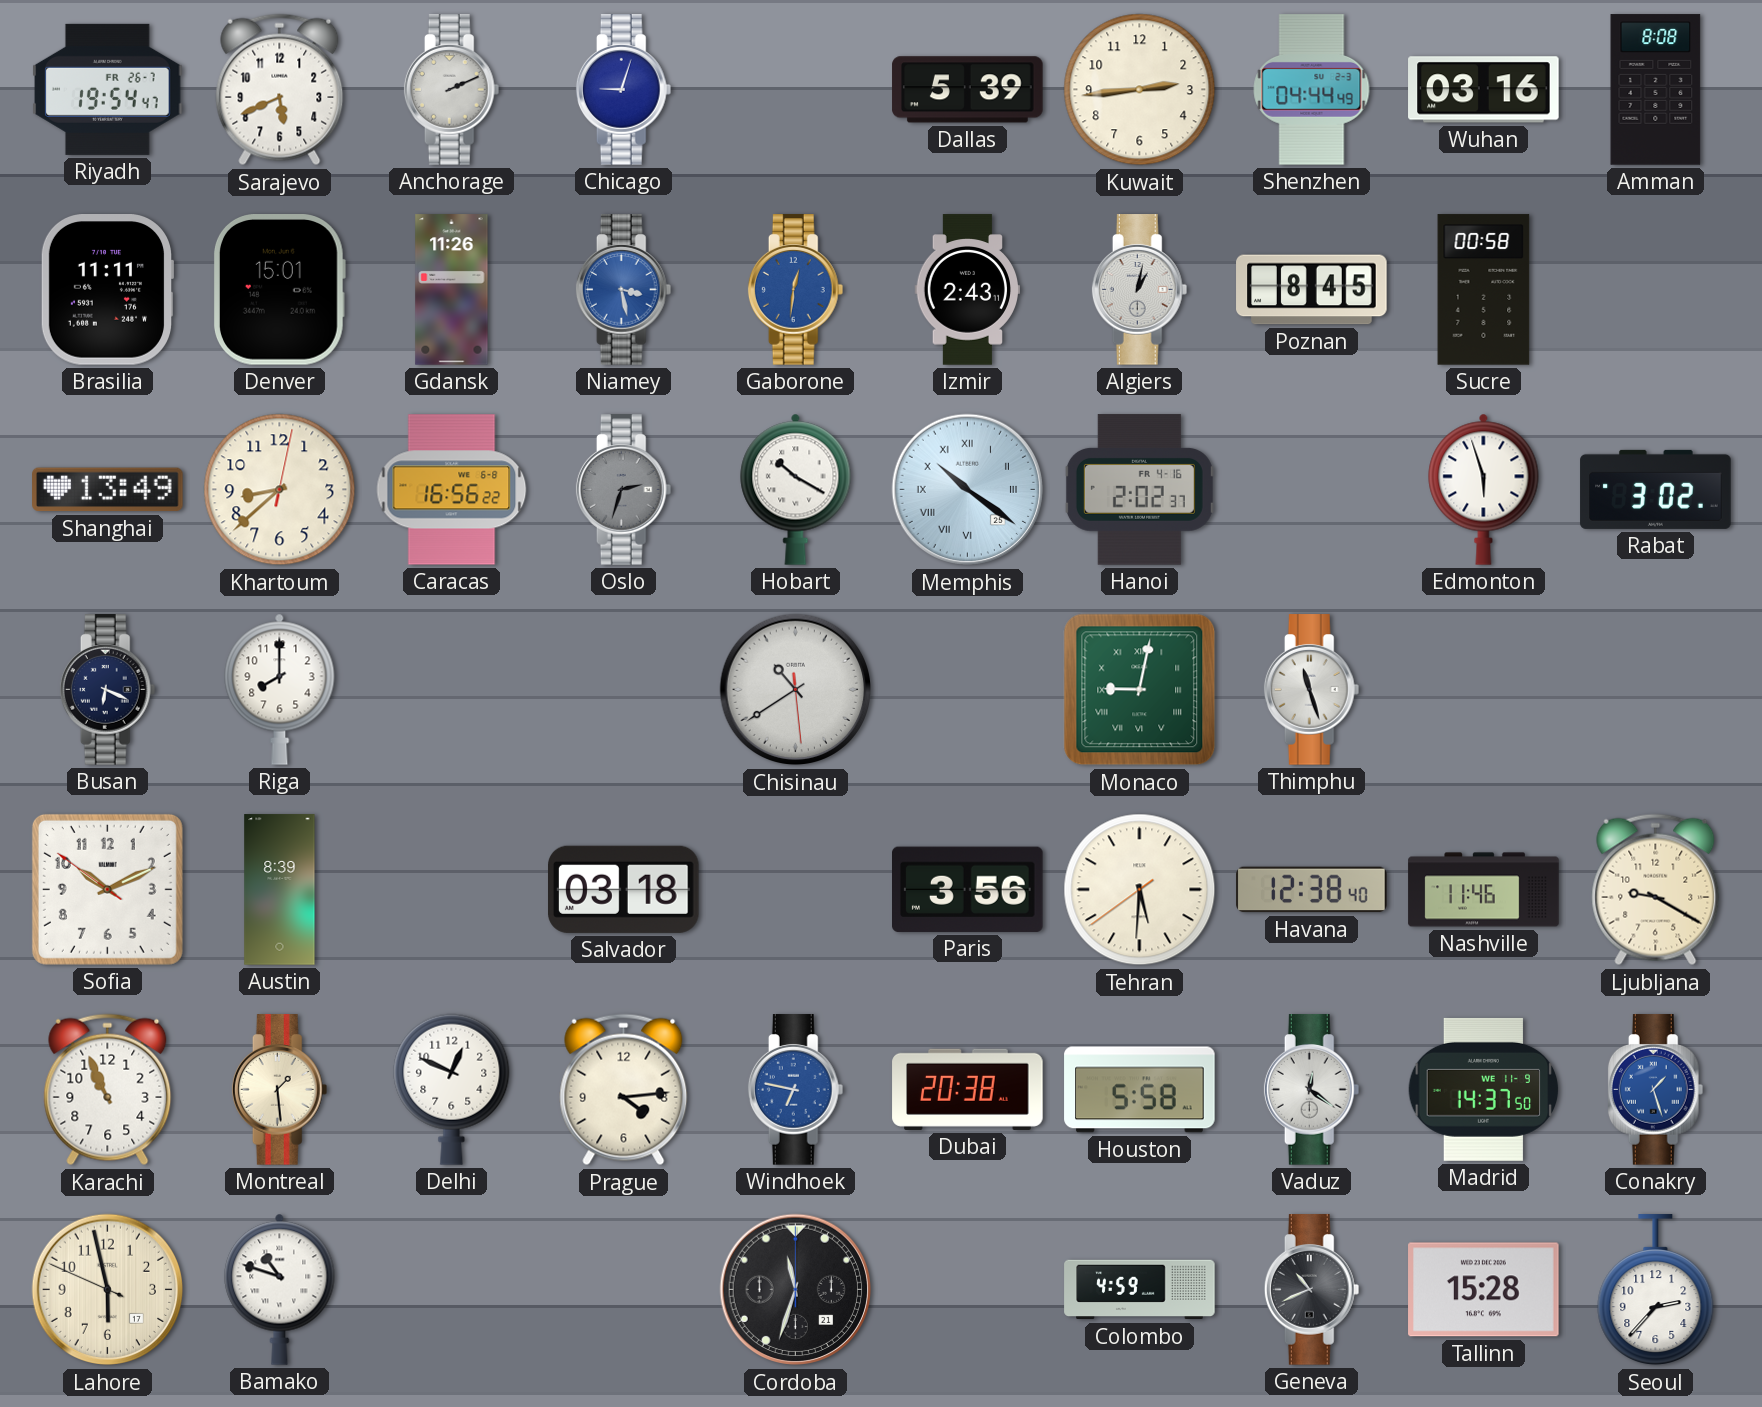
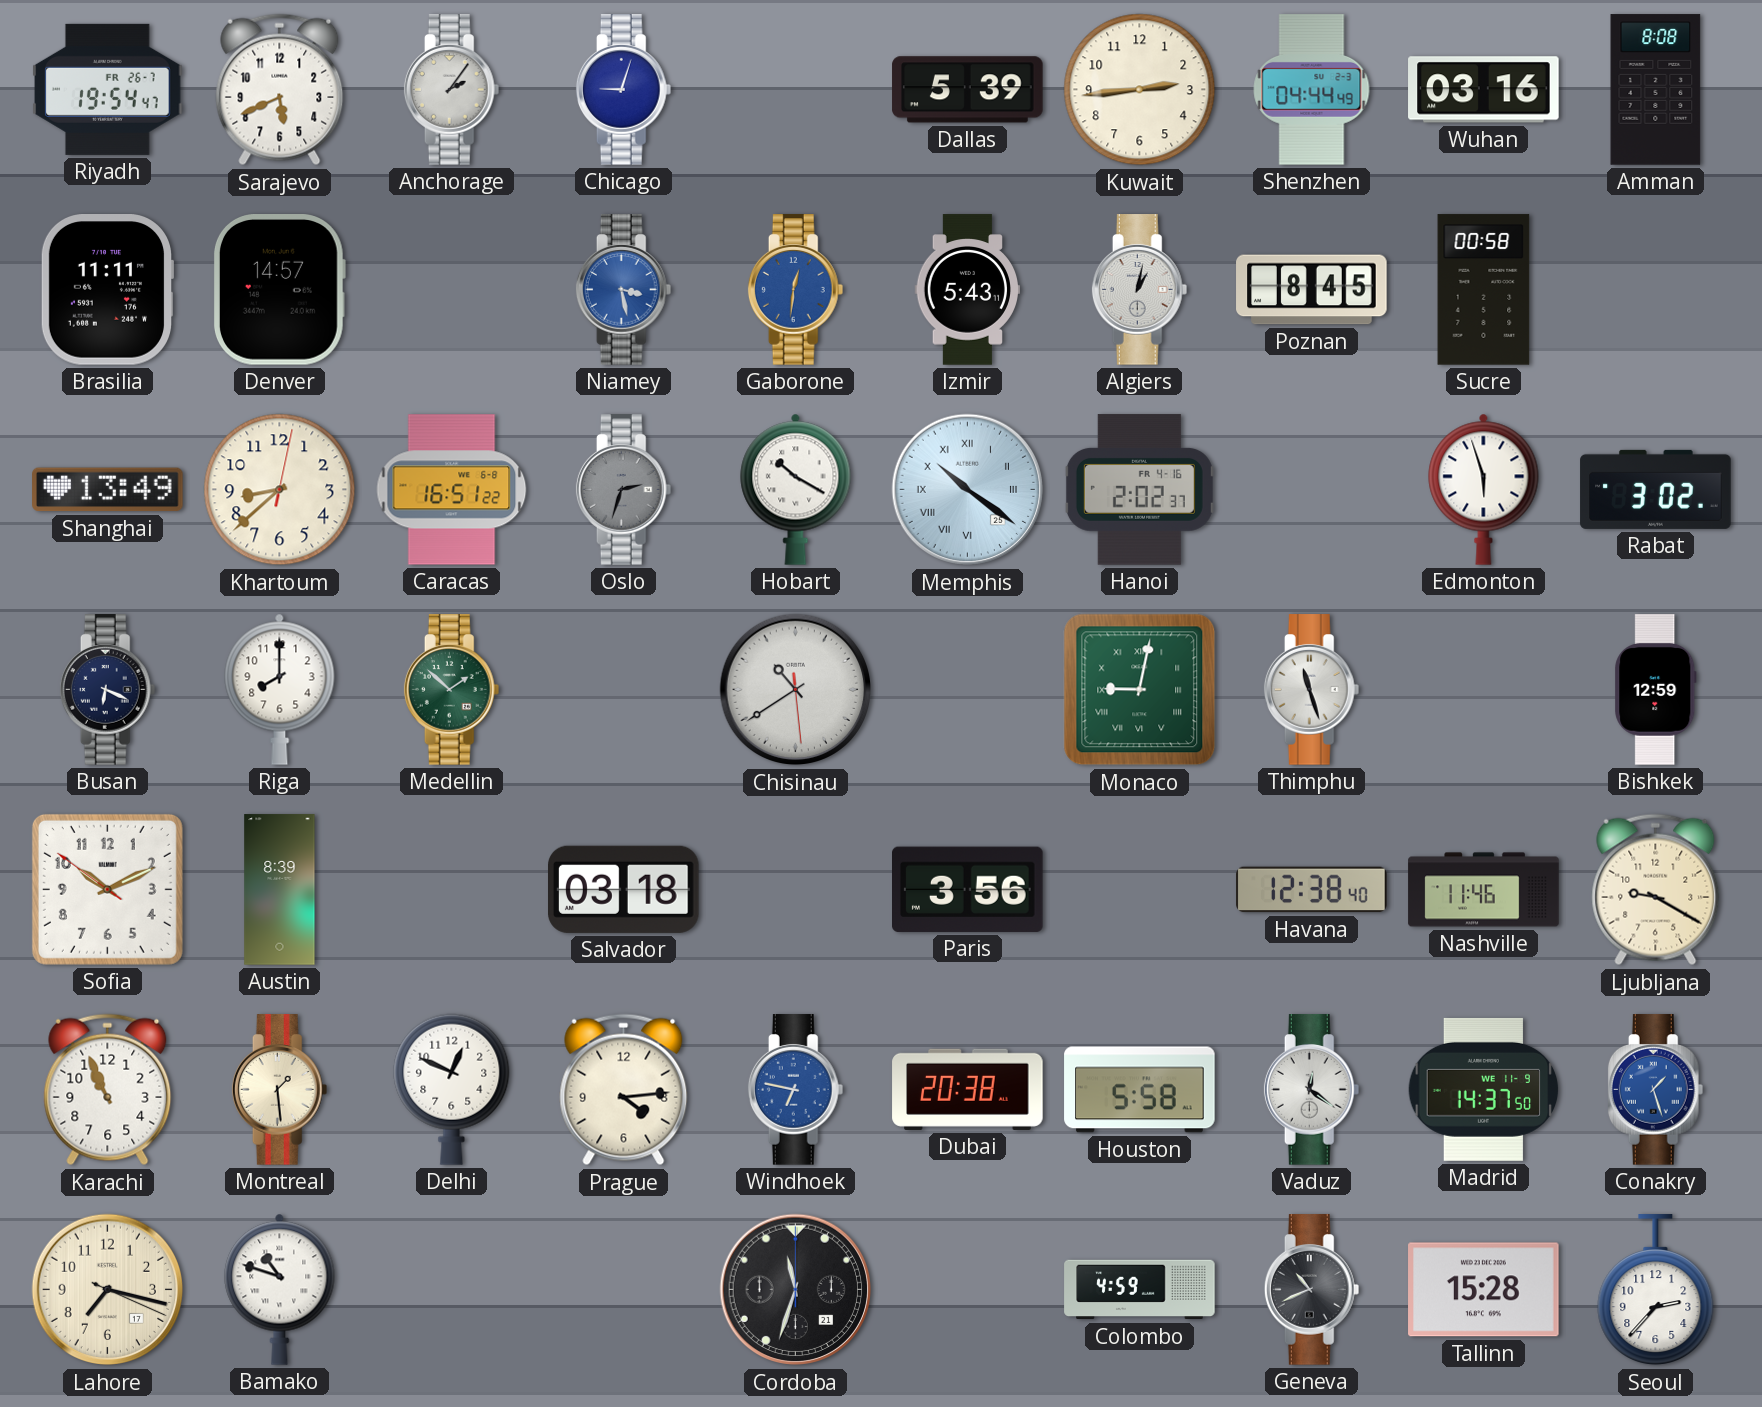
Anchorage: 2:11 -> 2:06
Denver: 15:01 -> 14:57
Gdansk: 11:26 -> none
Izmir: 2:43 -> 5:43
Caracas: 16:56 -> 16:51
Medellin: none -> 1:52
Bishkek: none -> 12:59
Tehran: 5:30 -> none
Lahore: 5:57 -> 7:17
